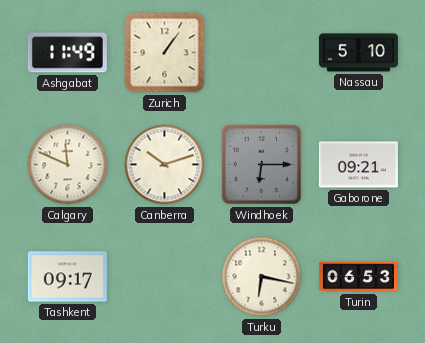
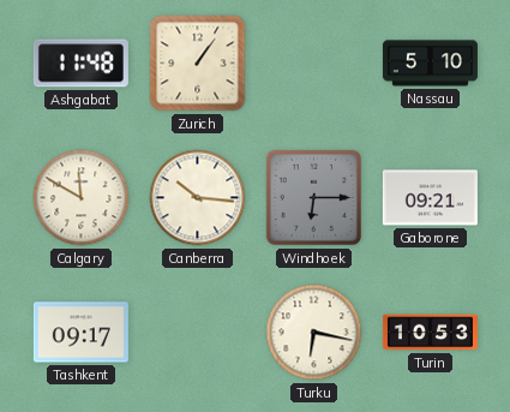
Ashgabat: 11:49 -> 11:48
Calgary: 11:49 -> 11:50
Canberra: 10:12 -> 10:16
Turin: 06:53 -> 10:53
